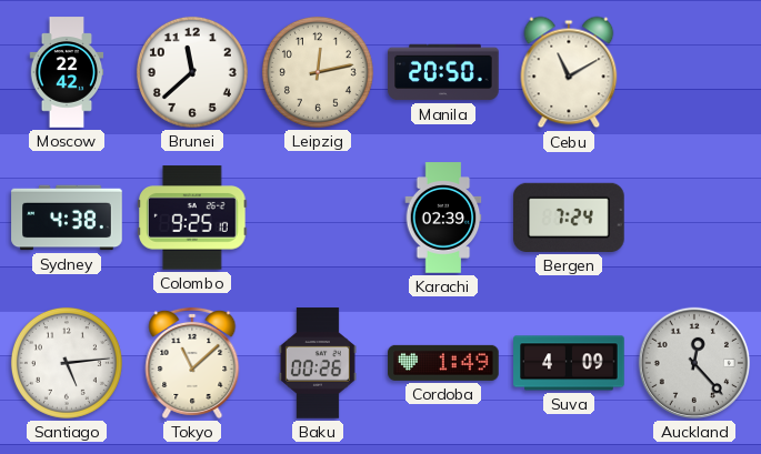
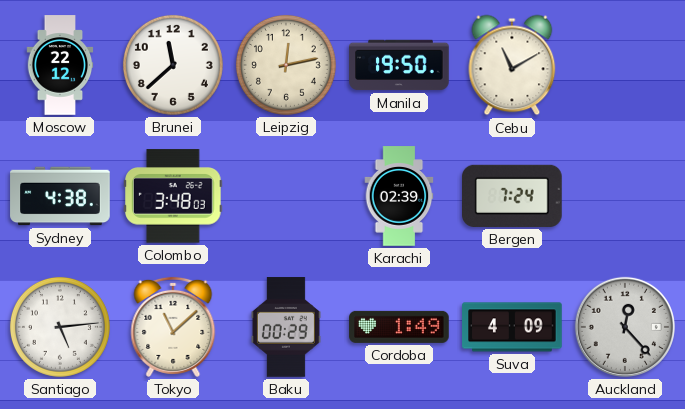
Moscow: 22:42 -> 22:12
Manila: 20:50 -> 19:50
Colombo: 9:25 -> 3:48
Baku: 00:26 -> 00:29
